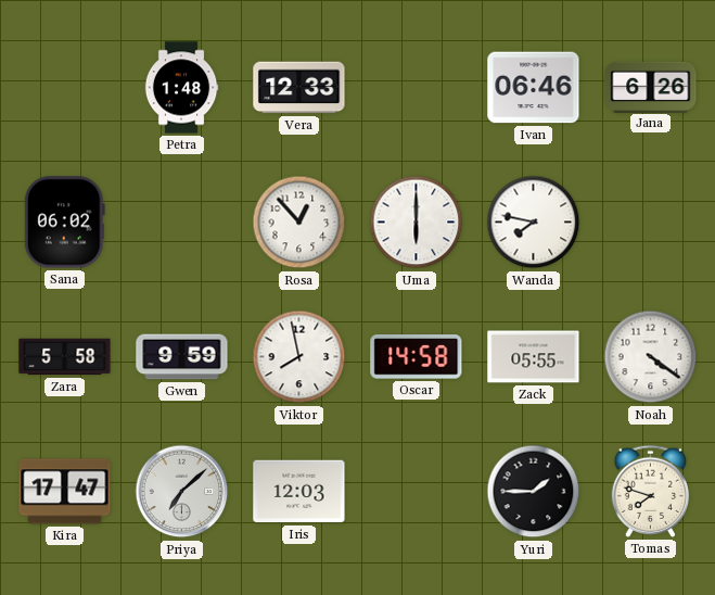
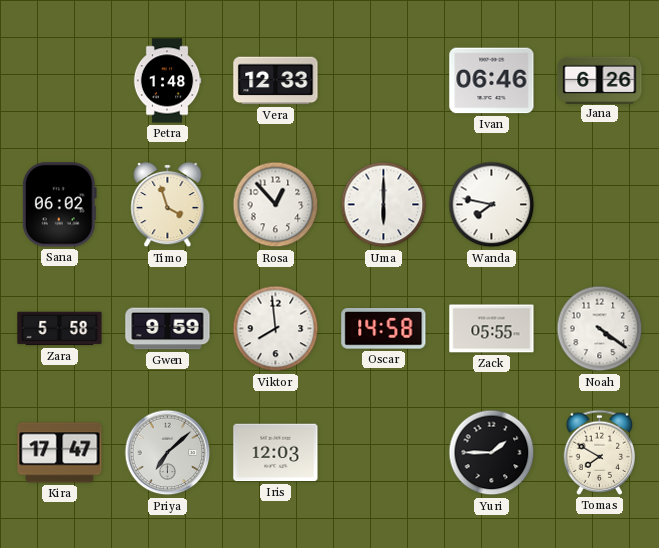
Timo: none -> 3:57
Viktor: 7:58 -> 7:59
Tomas: 7:48 -> 7:50
